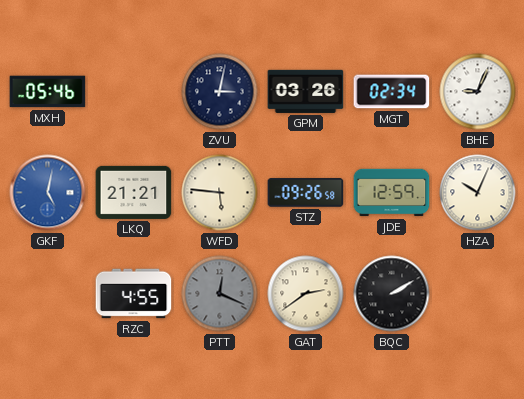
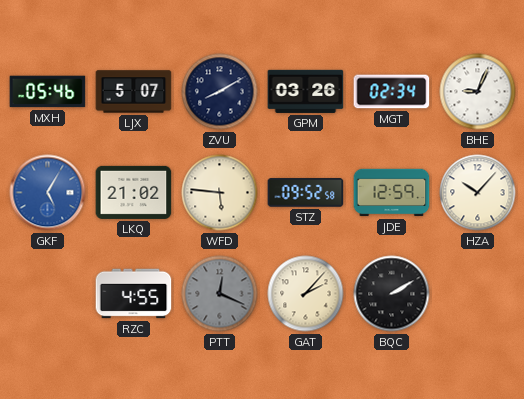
LJX: none -> 5:07
ZVU: 3:02 -> 8:10
GKF: 5:02 -> 5:05
LKQ: 21:21 -> 21:02
STZ: 09:26 -> 09:52
HZA: 10:04 -> 10:07
GAT: 2:39 -> 2:07
